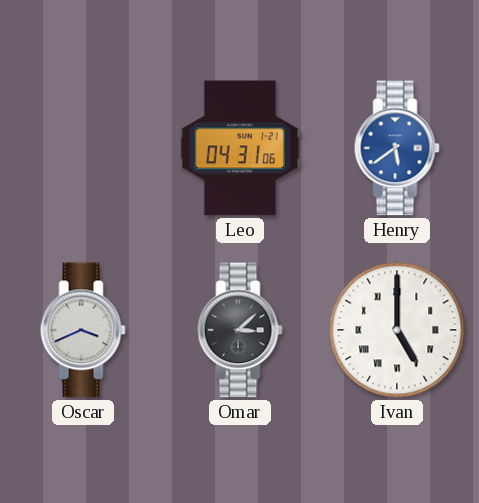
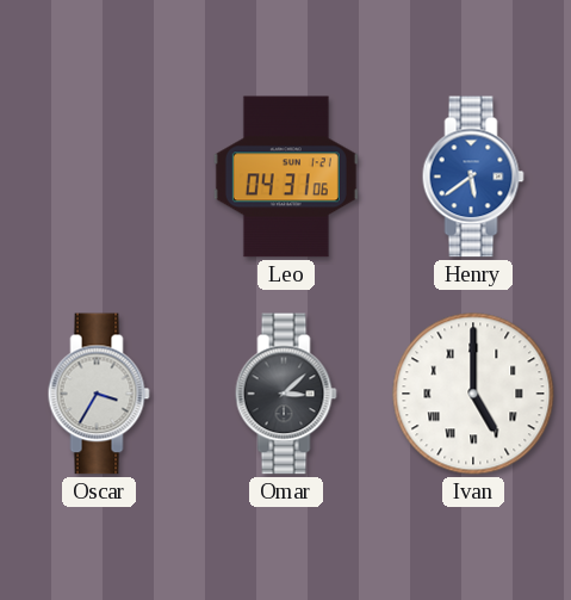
Oscar: 3:41 -> 3:35
